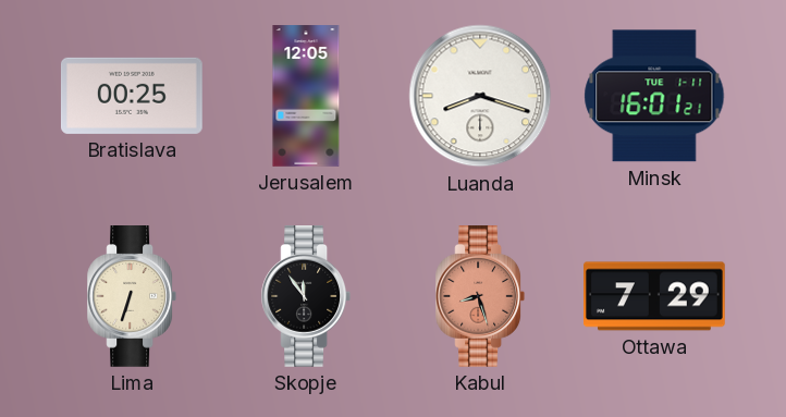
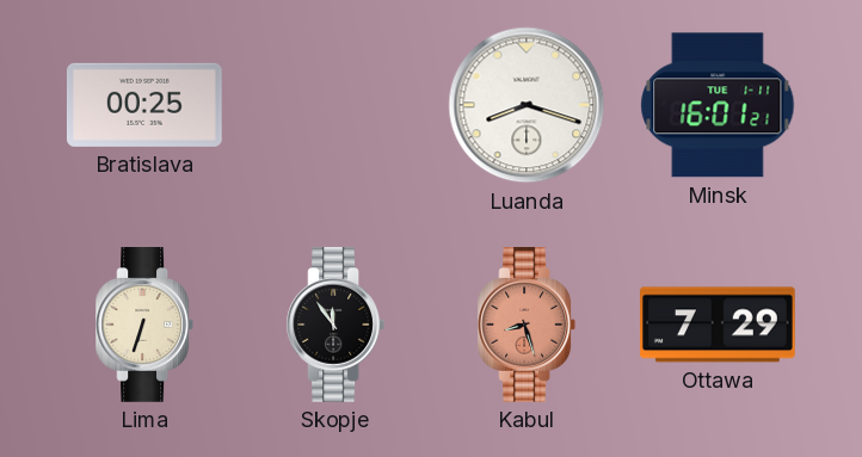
Jerusalem: 12:05 -> none
